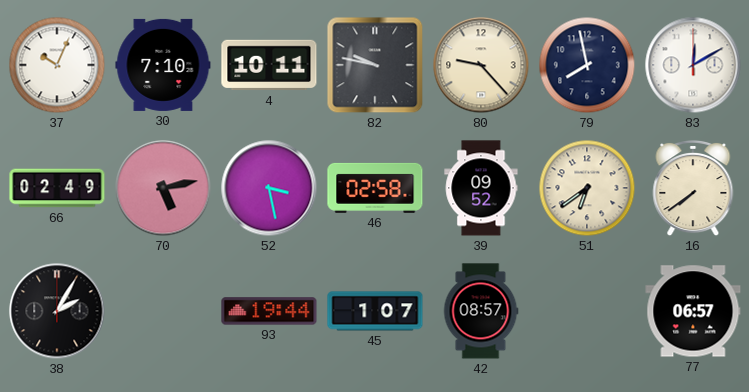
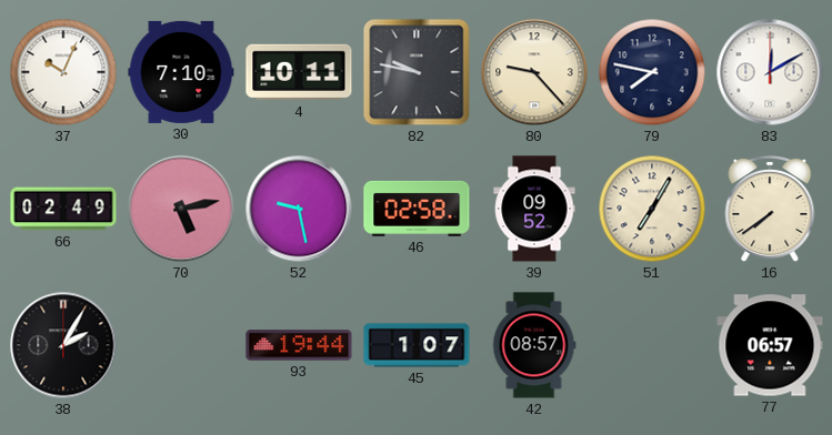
79: 7:58 -> 7:47
52: 3:28 -> 9:28
51: 6:39 -> 7:05
